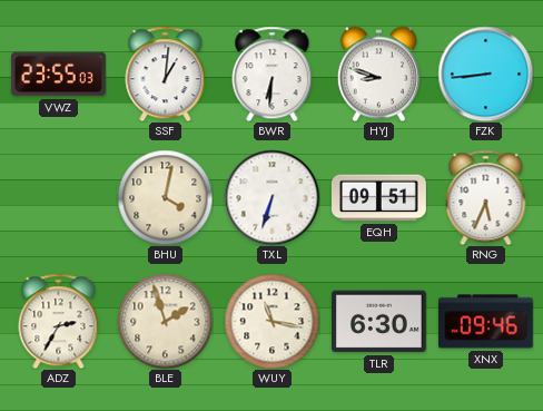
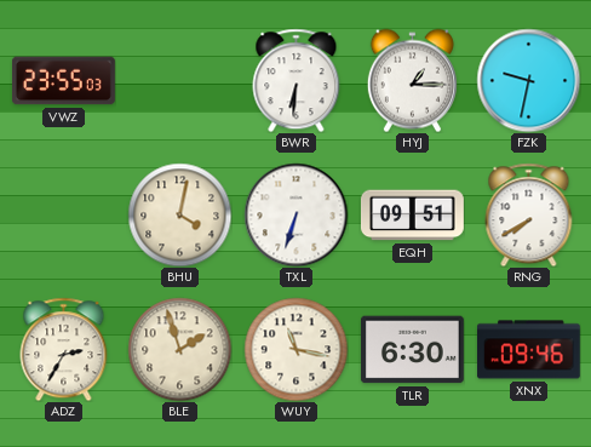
SSF: 1:01 -> none
HYJ: 8:48 -> 1:15
FZK: 8:44 -> 9:32
RNG: 5:34 -> 7:40
